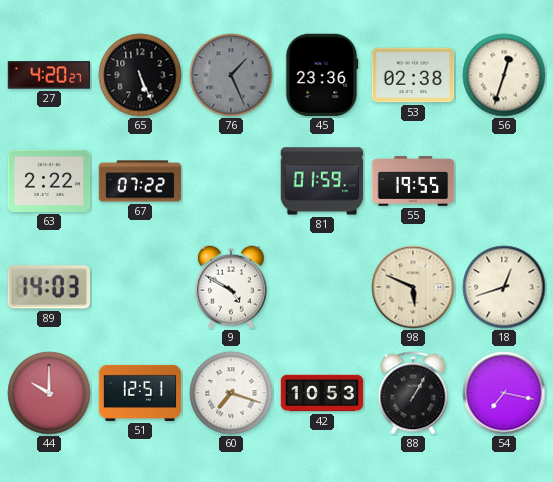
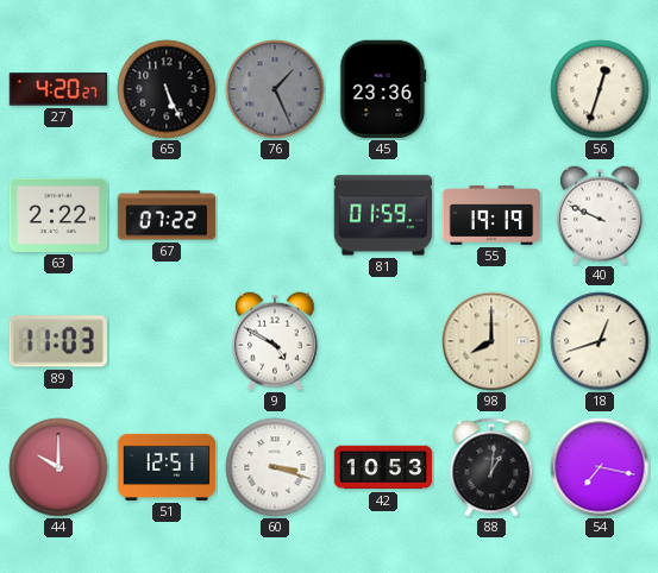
53: 02:38 -> none
55: 19:55 -> 19:19
40: none -> 9:49
89: 14:03 -> 11:03
98: 5:49 -> 8:00
60: 7:18 -> 3:18
88: 1:05 -> 1:01
